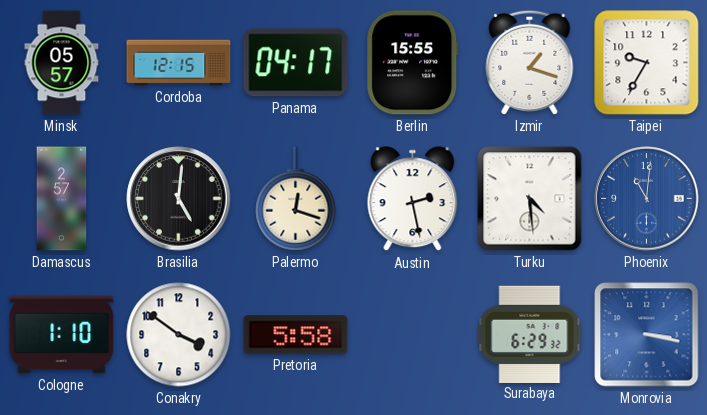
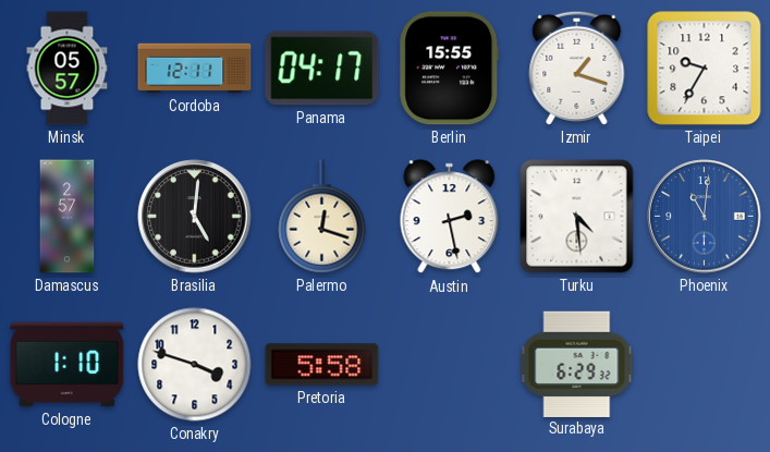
Cordoba: 12:15 -> 12:11
Conakry: 3:51 -> 3:48
Monrovia: 3:17 -> none
